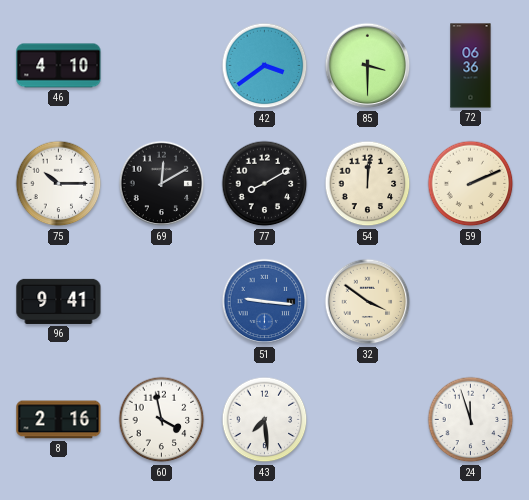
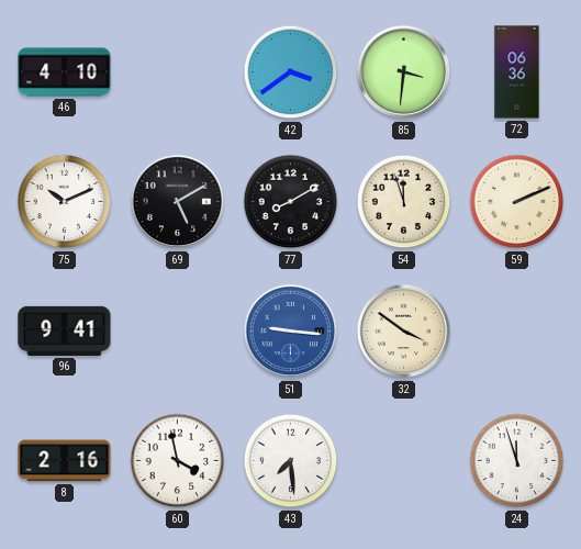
85: 3:30 -> 3:31
75: 10:15 -> 10:11
69: 12:10 -> 5:10
54: 12:01 -> 11:57
